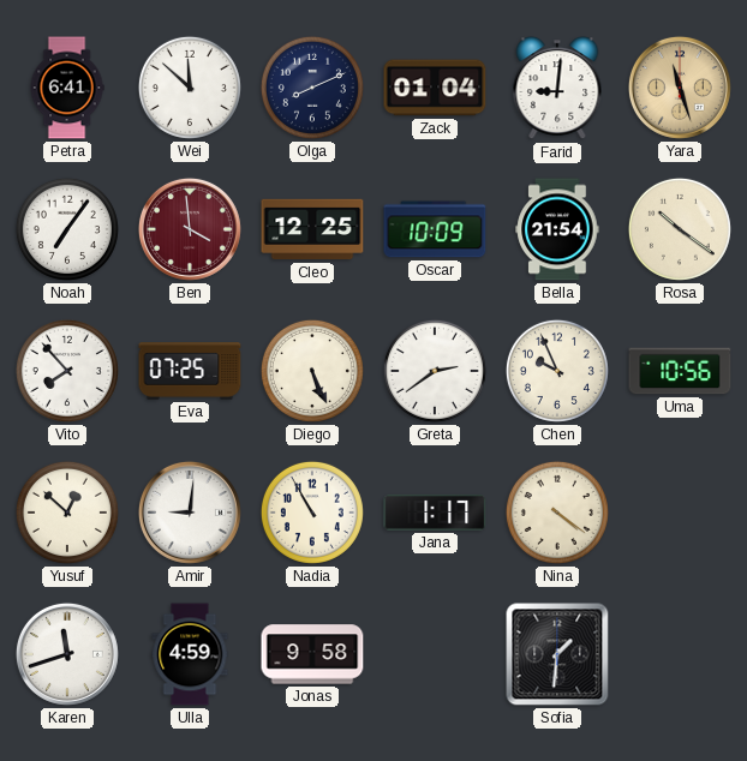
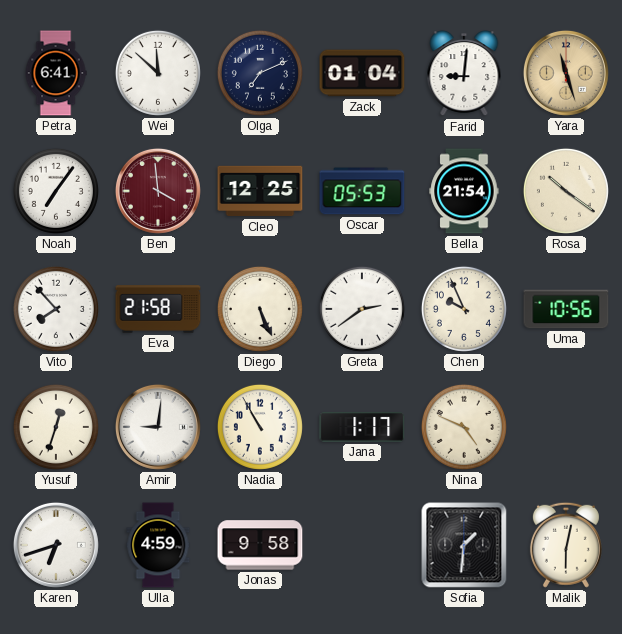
Olga: 8:11 -> 7:11
Oscar: 10:09 -> 05:53
Eva: 07:25 -> 21:58
Yusuf: 12:52 -> 12:33
Nina: 4:21 -> 4:49
Karen: 11:42 -> 6:42
Malik: none -> 6:02
